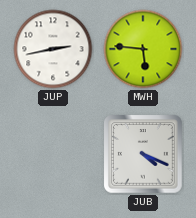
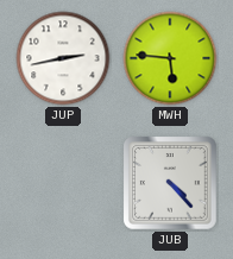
JUB: 4:19 -> 4:23
